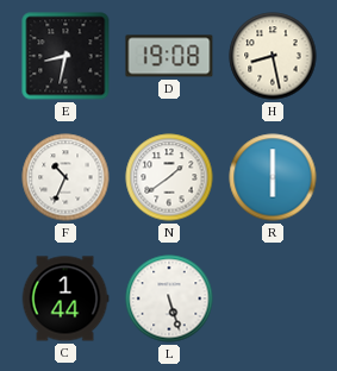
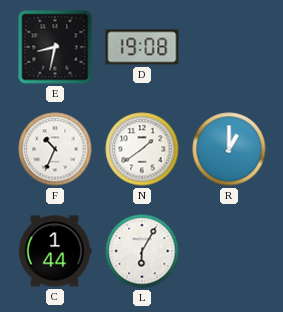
H: 8:28 -> none
R: 6:00 -> 1:00
L: 5:27 -> 6:05
